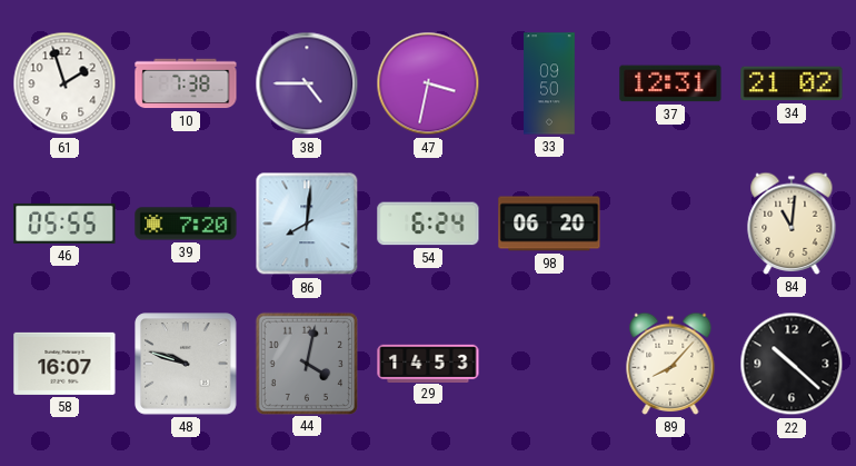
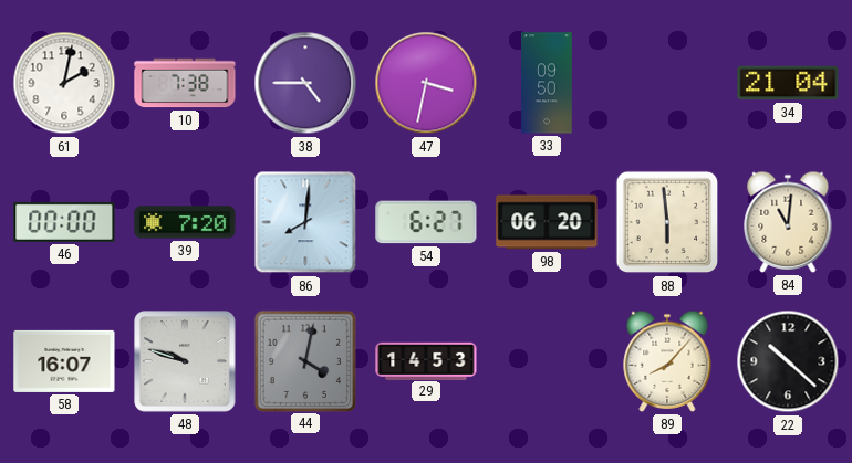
61: 1:57 -> 2:02
37: 12:31 -> none
34: 21:02 -> 21:04
46: 05:55 -> 00:00
54: 6:24 -> 6:27
88: none -> 5:59
